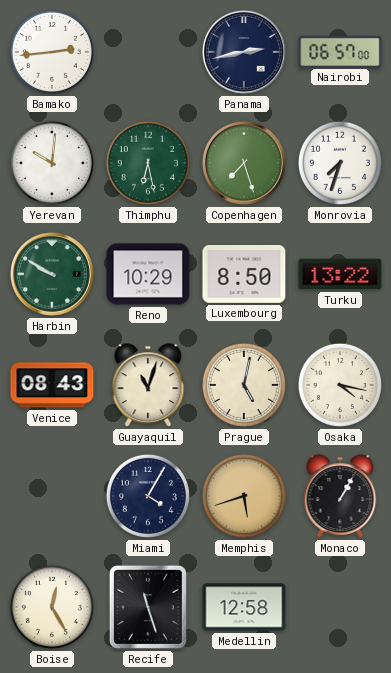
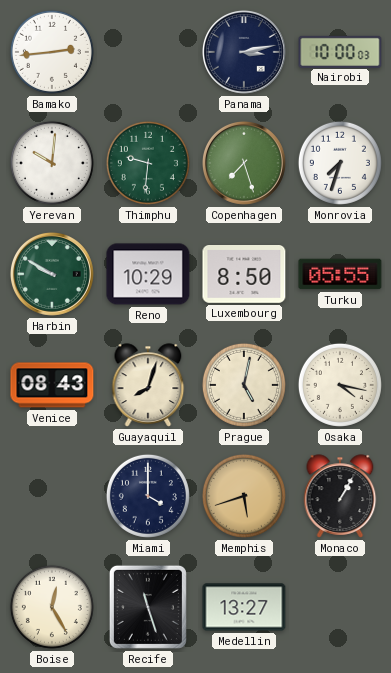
Panama: 2:43 -> 3:13
Nairobi: 06:57 -> 10:00
Thimphu: 6:28 -> 9:31
Turku: 13:22 -> 05:55
Guayaquil: 11:03 -> 8:03
Miami: 4:05 -> 4:00
Medellin: 12:58 -> 13:27
